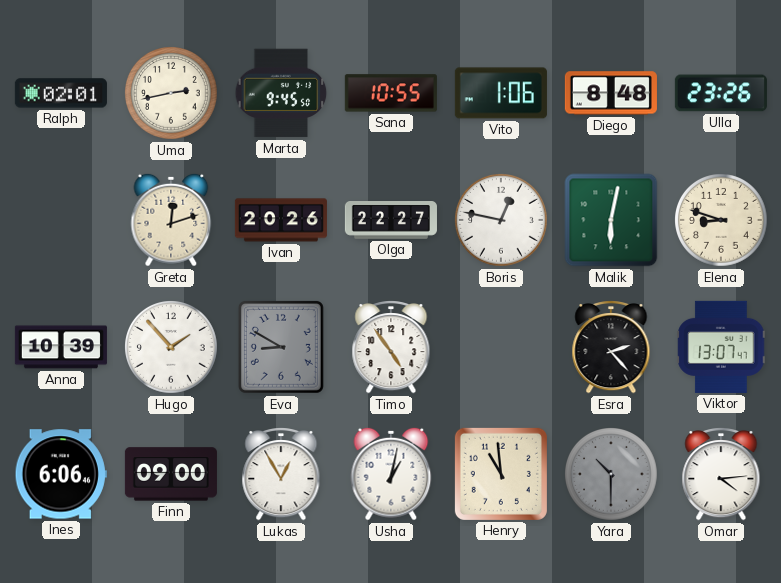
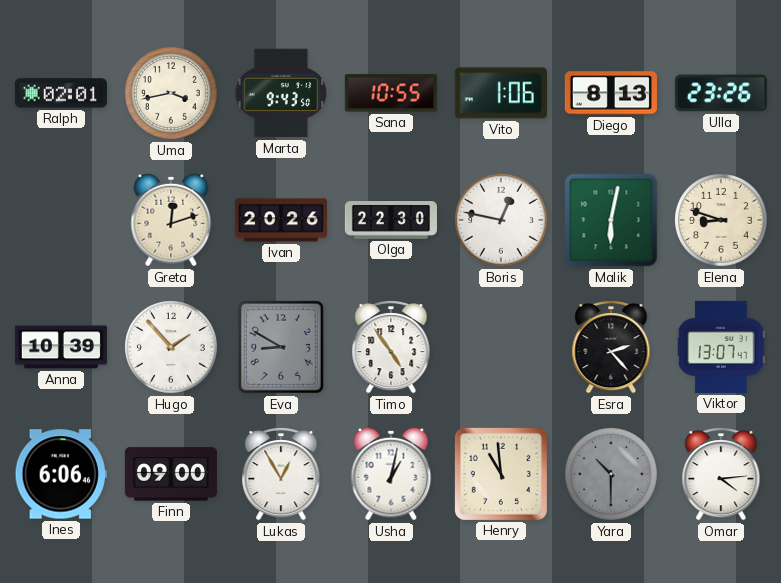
Uma: 2:43 -> 3:43
Marta: 9:45 -> 9:43
Diego: 8:48 -> 8:13
Olga: 22:27 -> 22:30
